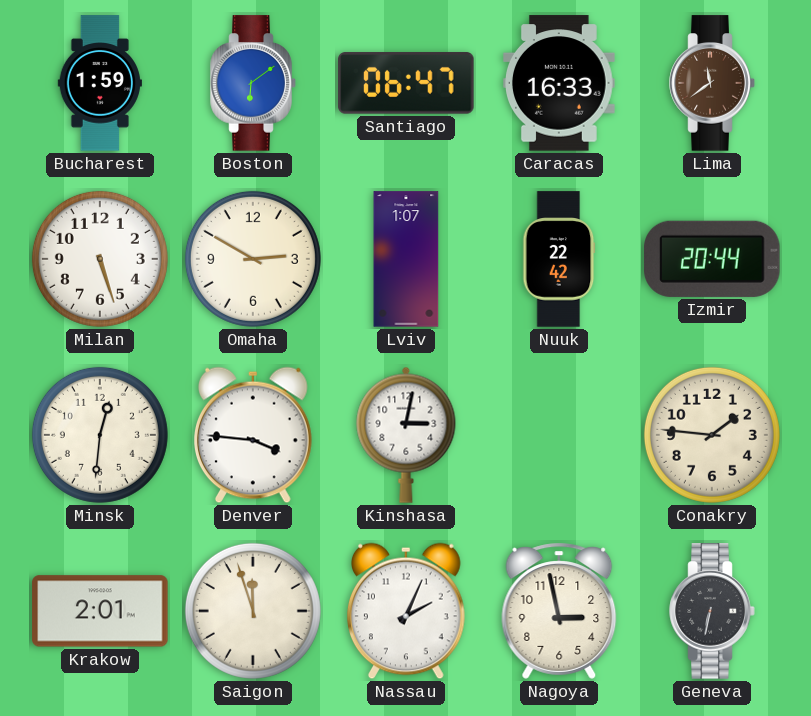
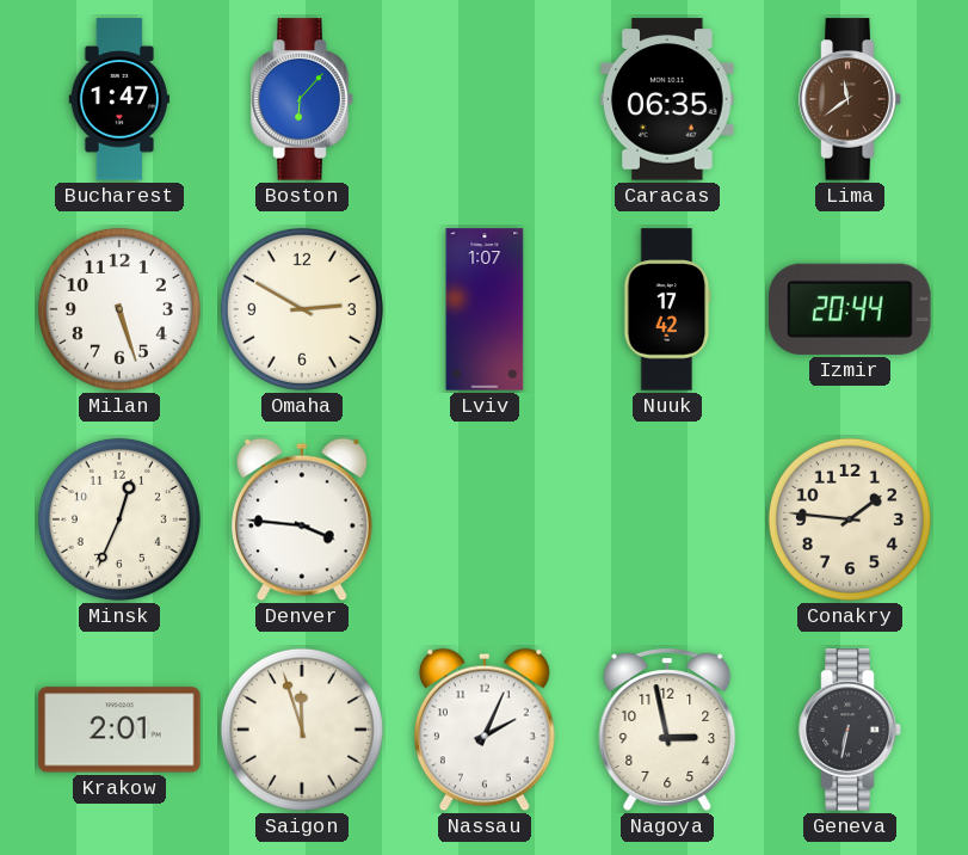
Bucharest: 1:59 -> 1:47
Boston: 6:09 -> 6:07
Santiago: 06:47 -> none
Caracas: 16:33 -> 06:35
Nuuk: 22:42 -> 17:42
Minsk: 12:31 -> 12:34
Kinshasa: 3:02 -> none
